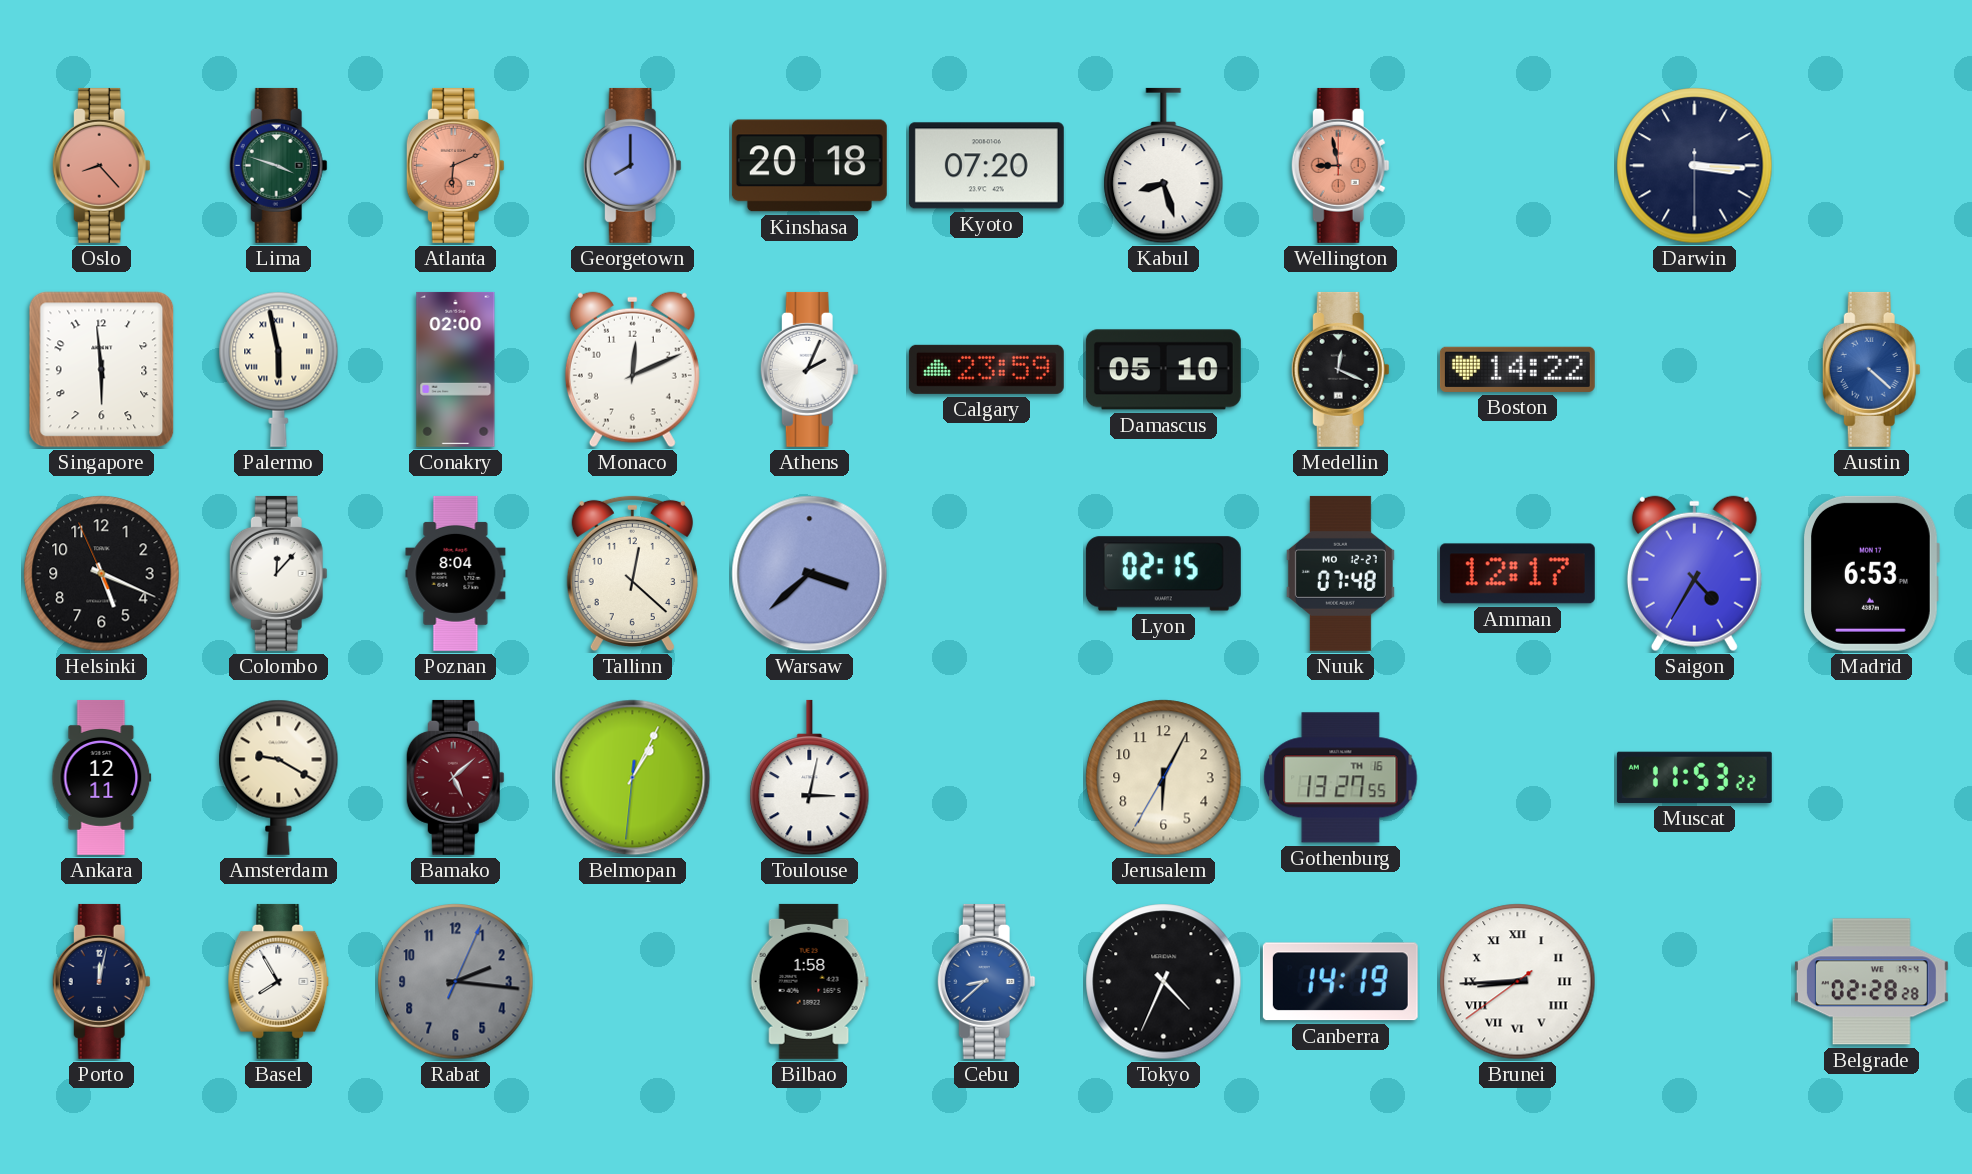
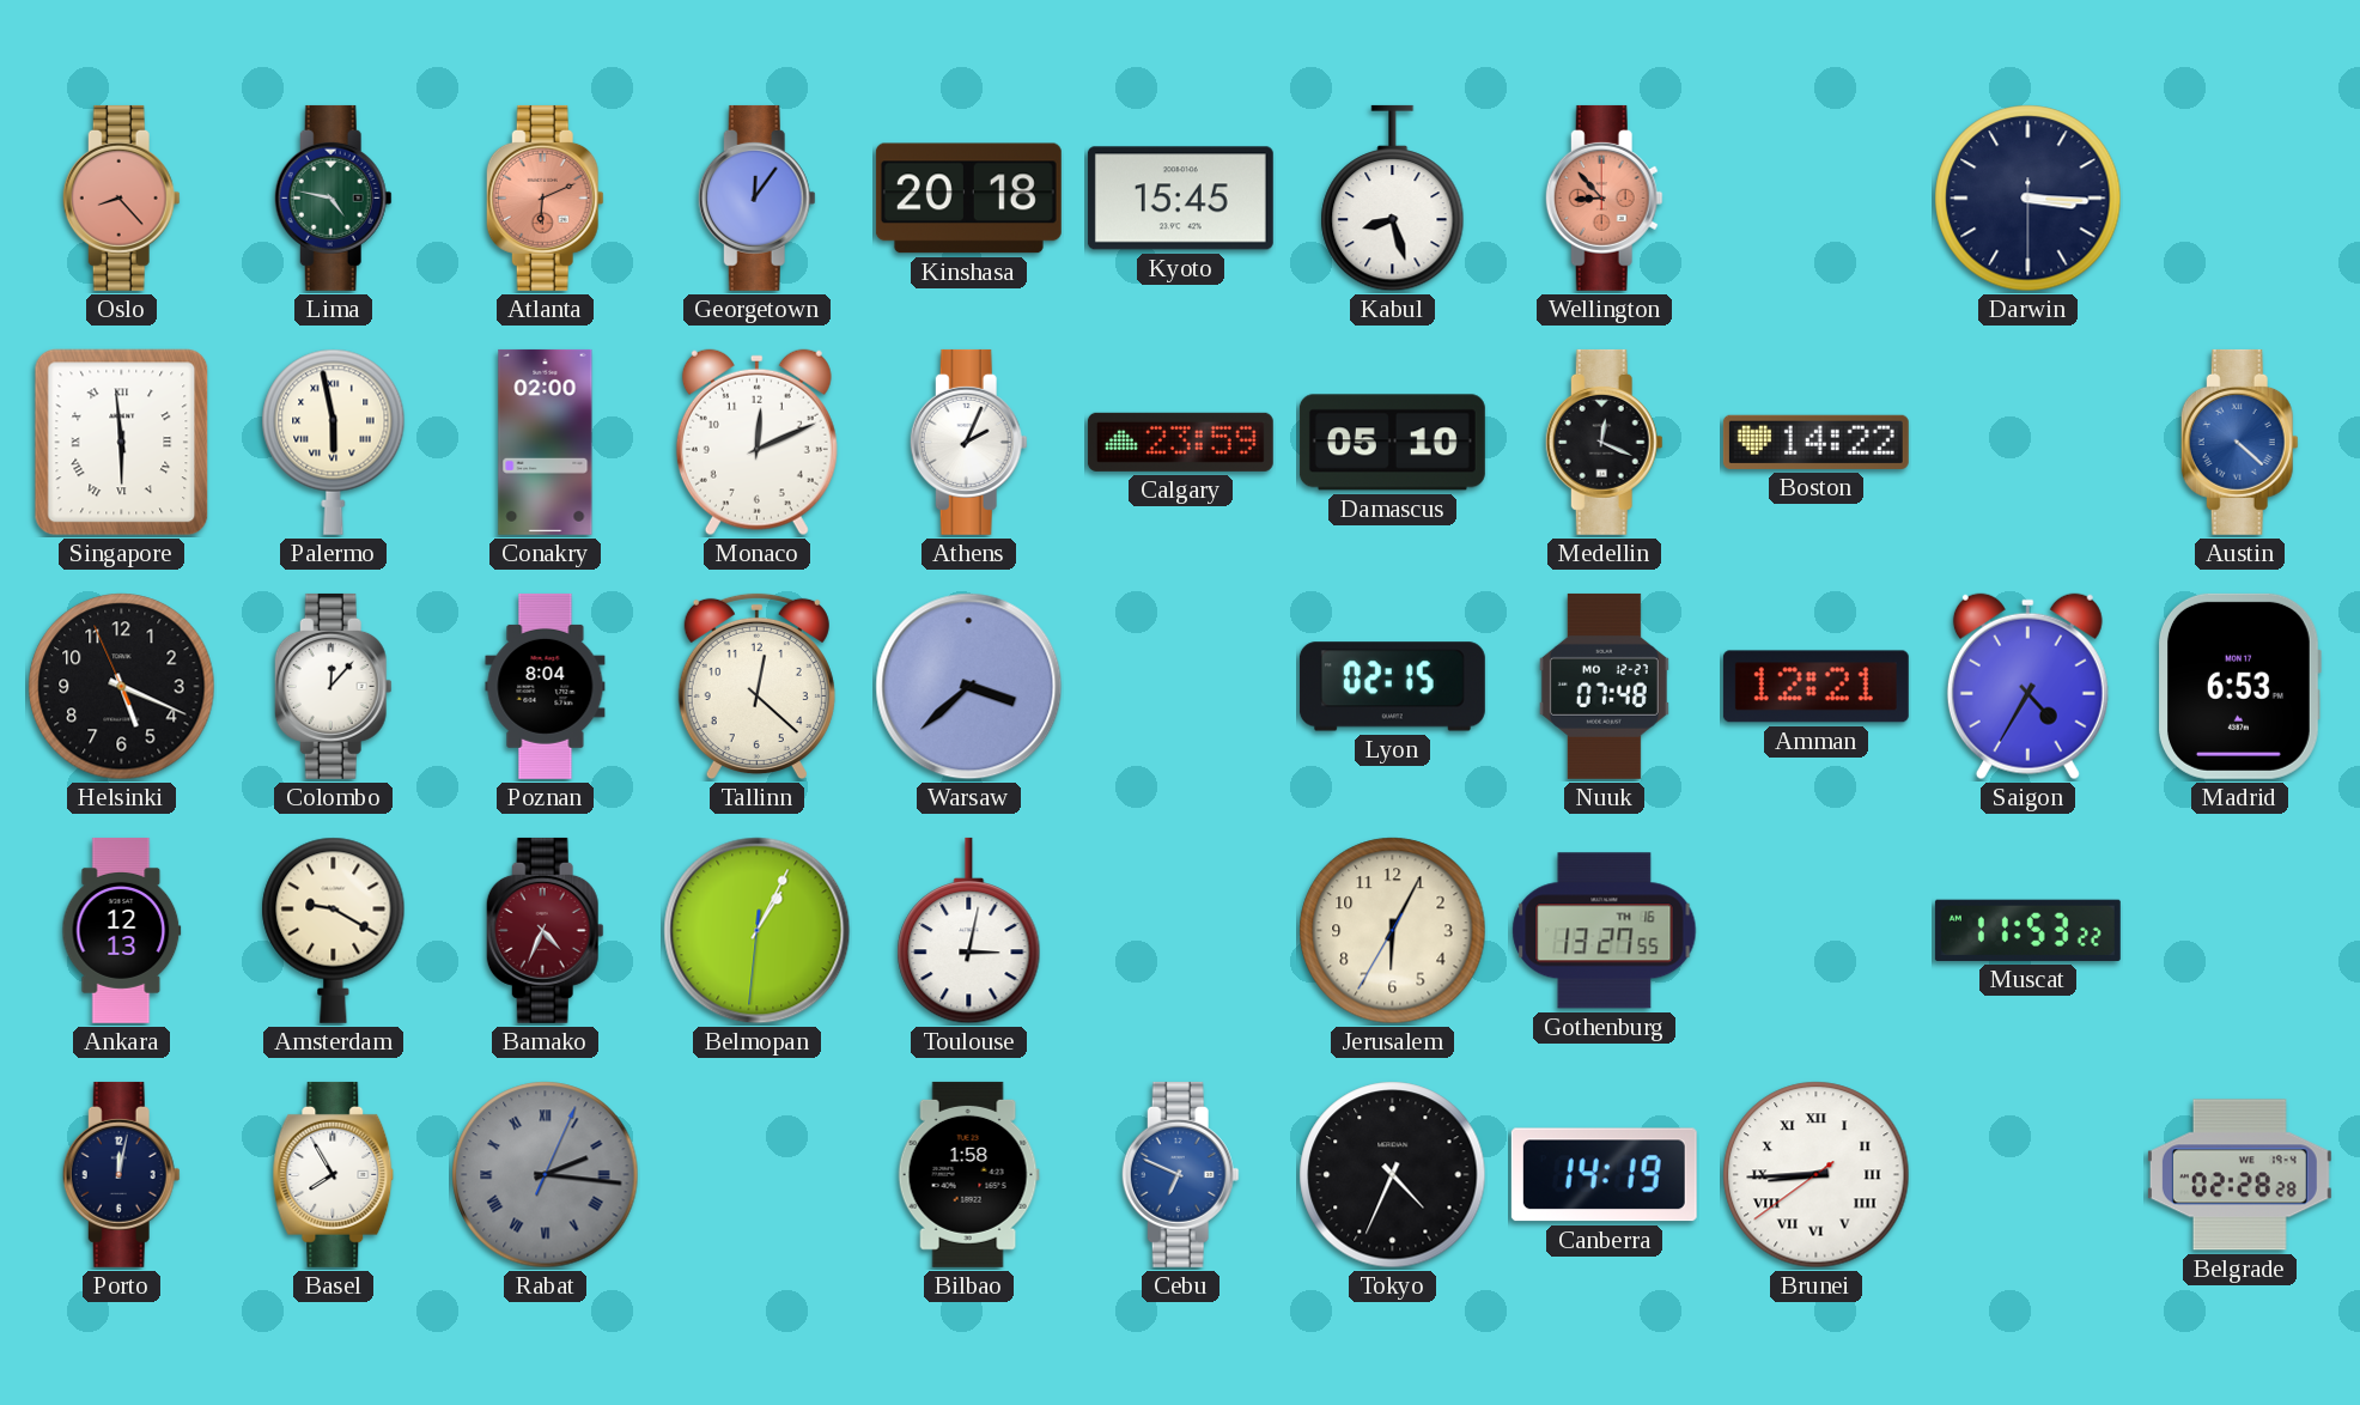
Lima: 3:48 -> 4:47
Georgetown: 8:00 -> 12:06
Kyoto: 07:20 -> 15:45
Wellington: 8:58 -> 8:53
Singapore numerals: Arabic -> Roman
Amman: 12:17 -> 12:21
Ankara: 12:11 -> 12:13
Bamako: 5:08 -> 4:34
Rabat numerals: Arabic -> Roman
Cebu: 8:38 -> 6:49
